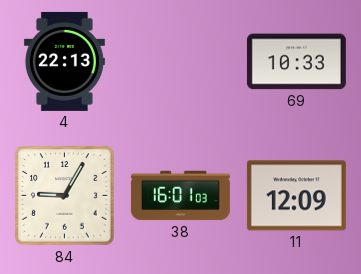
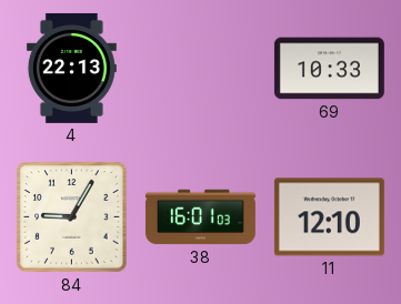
11: 12:09 -> 12:10
